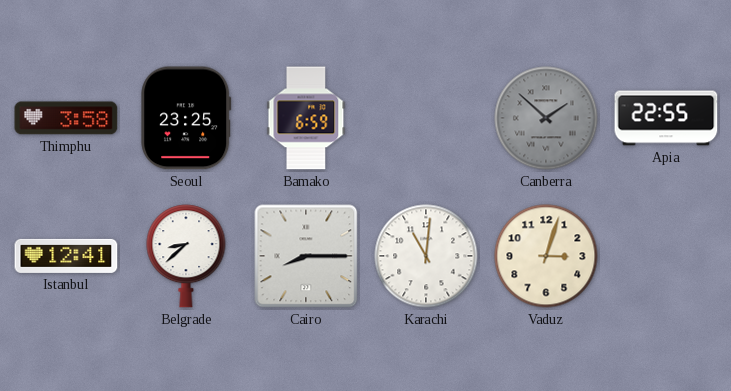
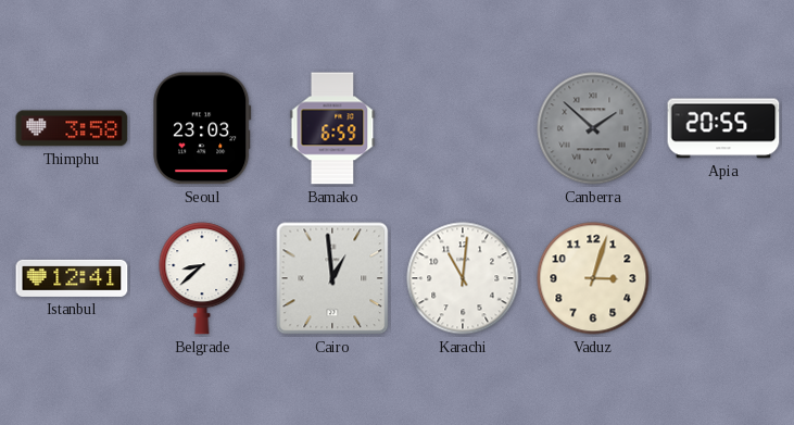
Seoul: 23:25 -> 23:03
Apia: 22:55 -> 20:55
Cairo: 8:15 -> 12:59
